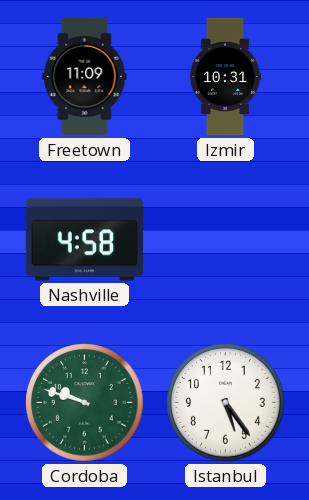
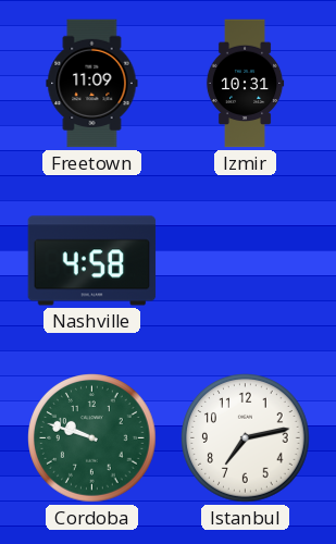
Istanbul: 5:24 -> 7:13
